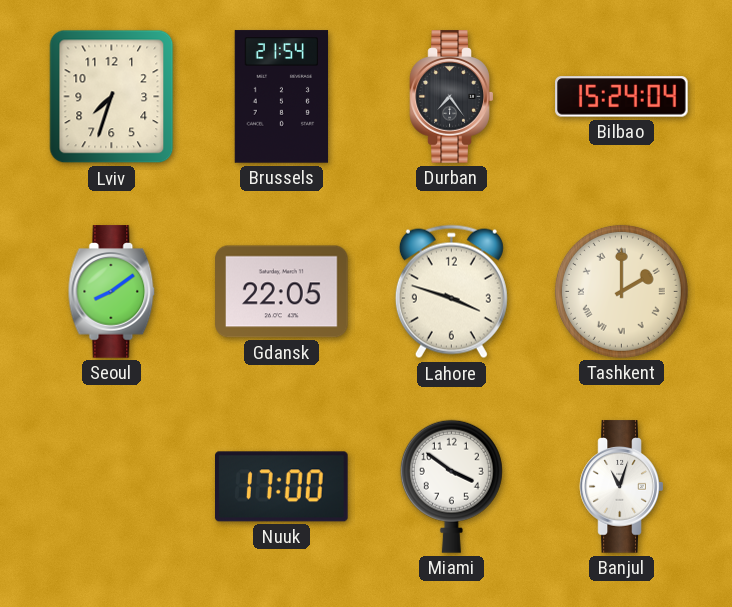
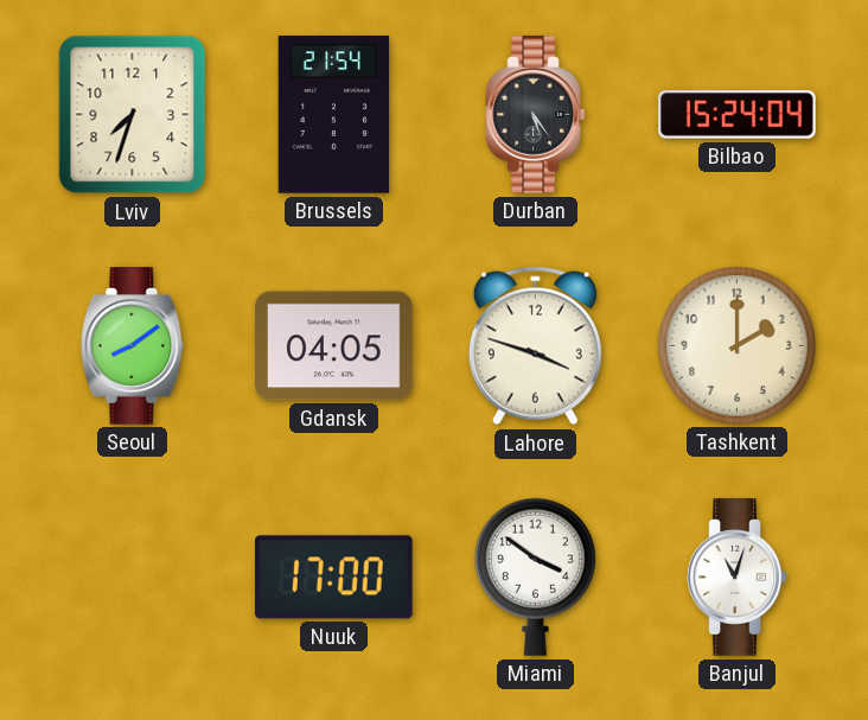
Durban: 7:24 -> 5:24
Gdansk: 22:05 -> 04:05
Tashkent numerals: Roman -> Arabic
